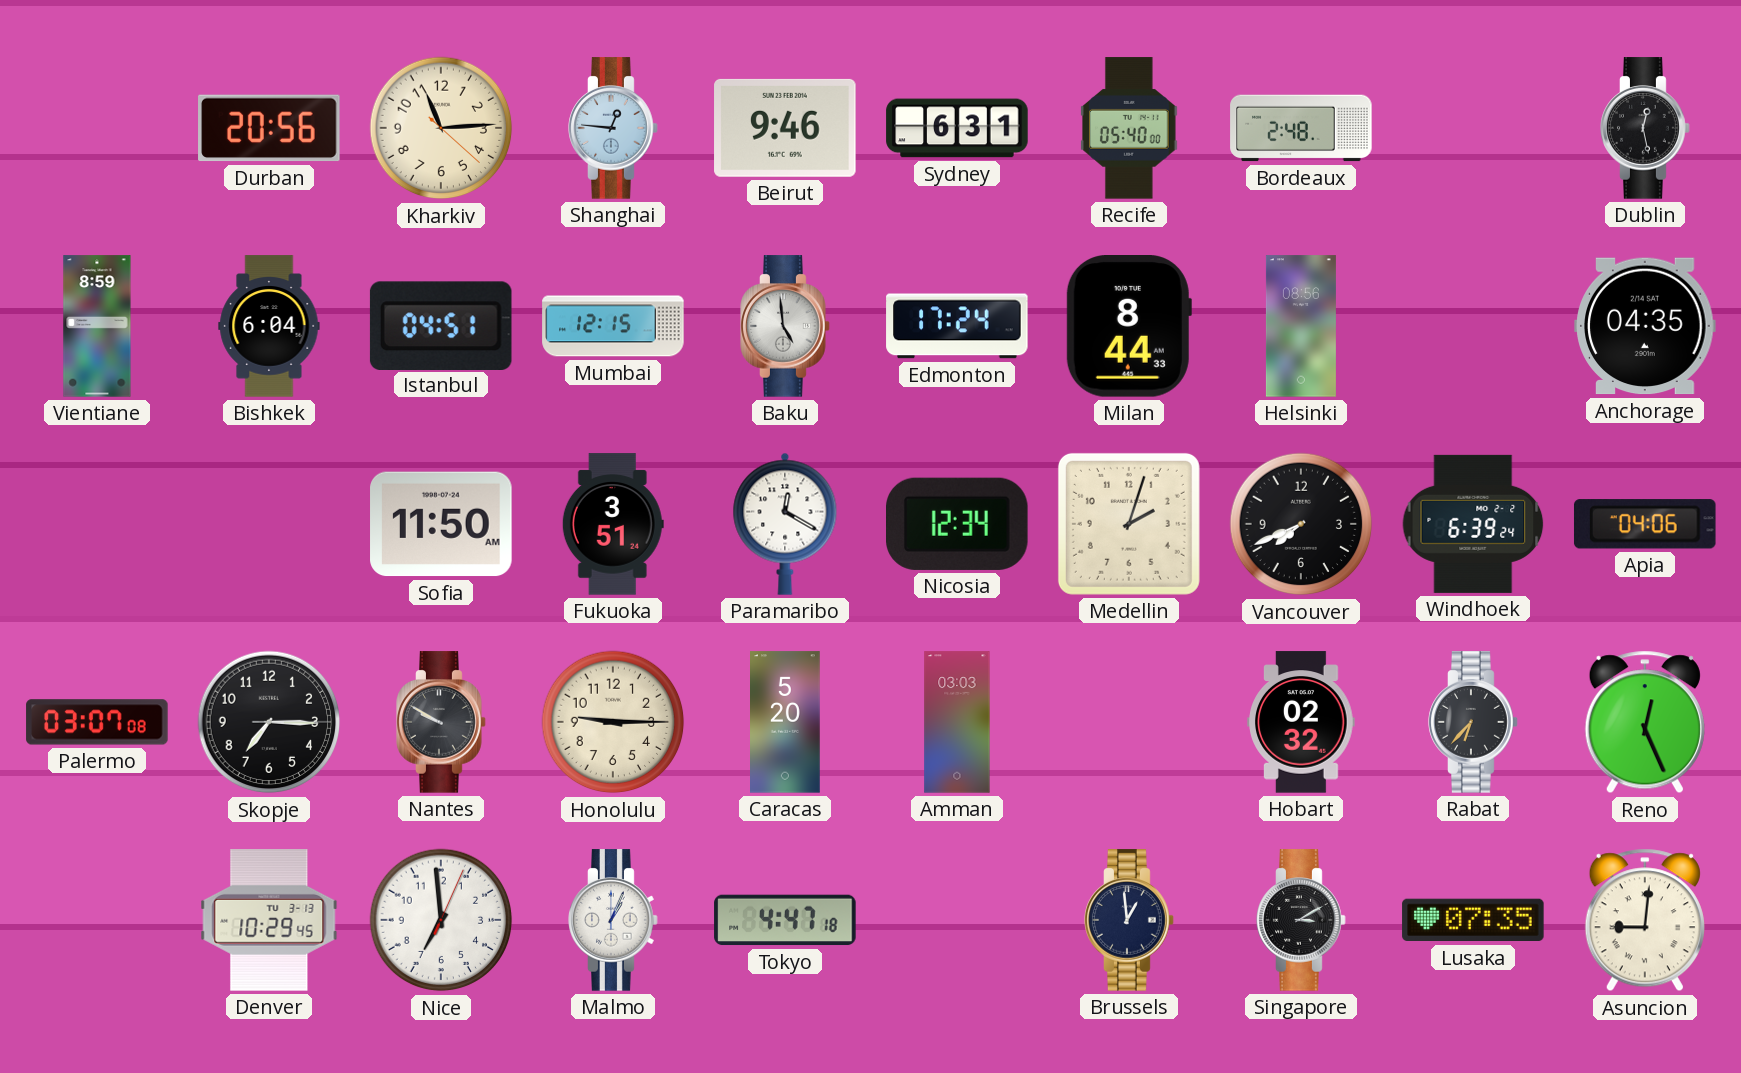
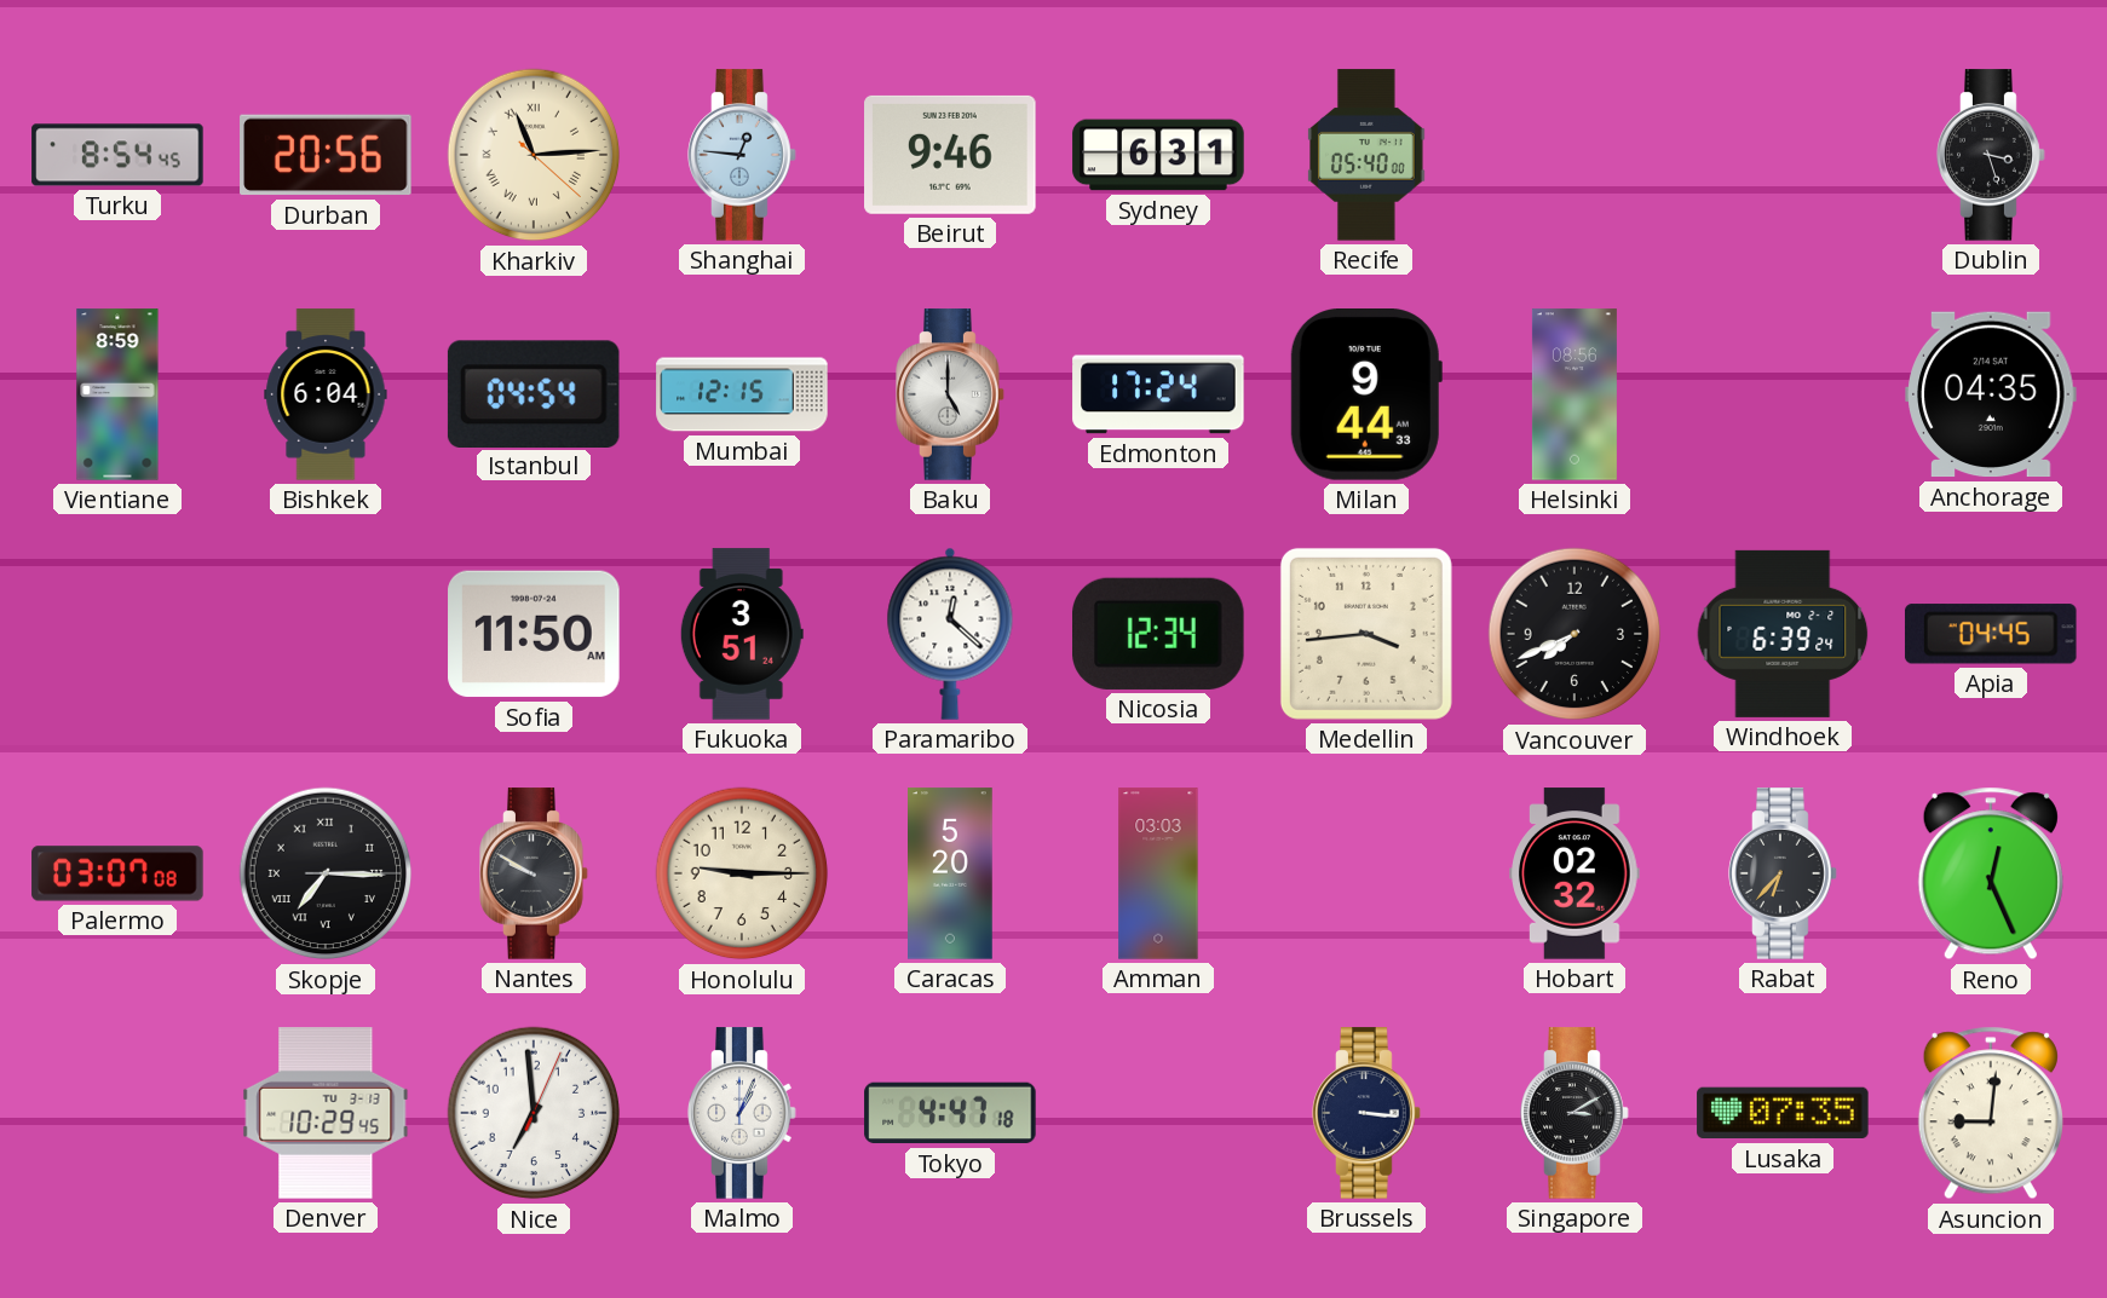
Turku: none -> 8:54
Kharkiv numerals: Arabic -> Roman
Bordeaux: 2:48 -> none
Dublin: 12:28 -> 3:27
Istanbul: 04:51 -> 04:54
Baku: 4:59 -> 5:00
Milan: 8:44 -> 9:44
Paramaribo: 12:20 -> 12:22
Medellin: 2:03 -> 3:44
Apia: 04:06 -> 04:45
Skopje numerals: Arabic -> Roman
Brussels: 12:59 -> 3:16
